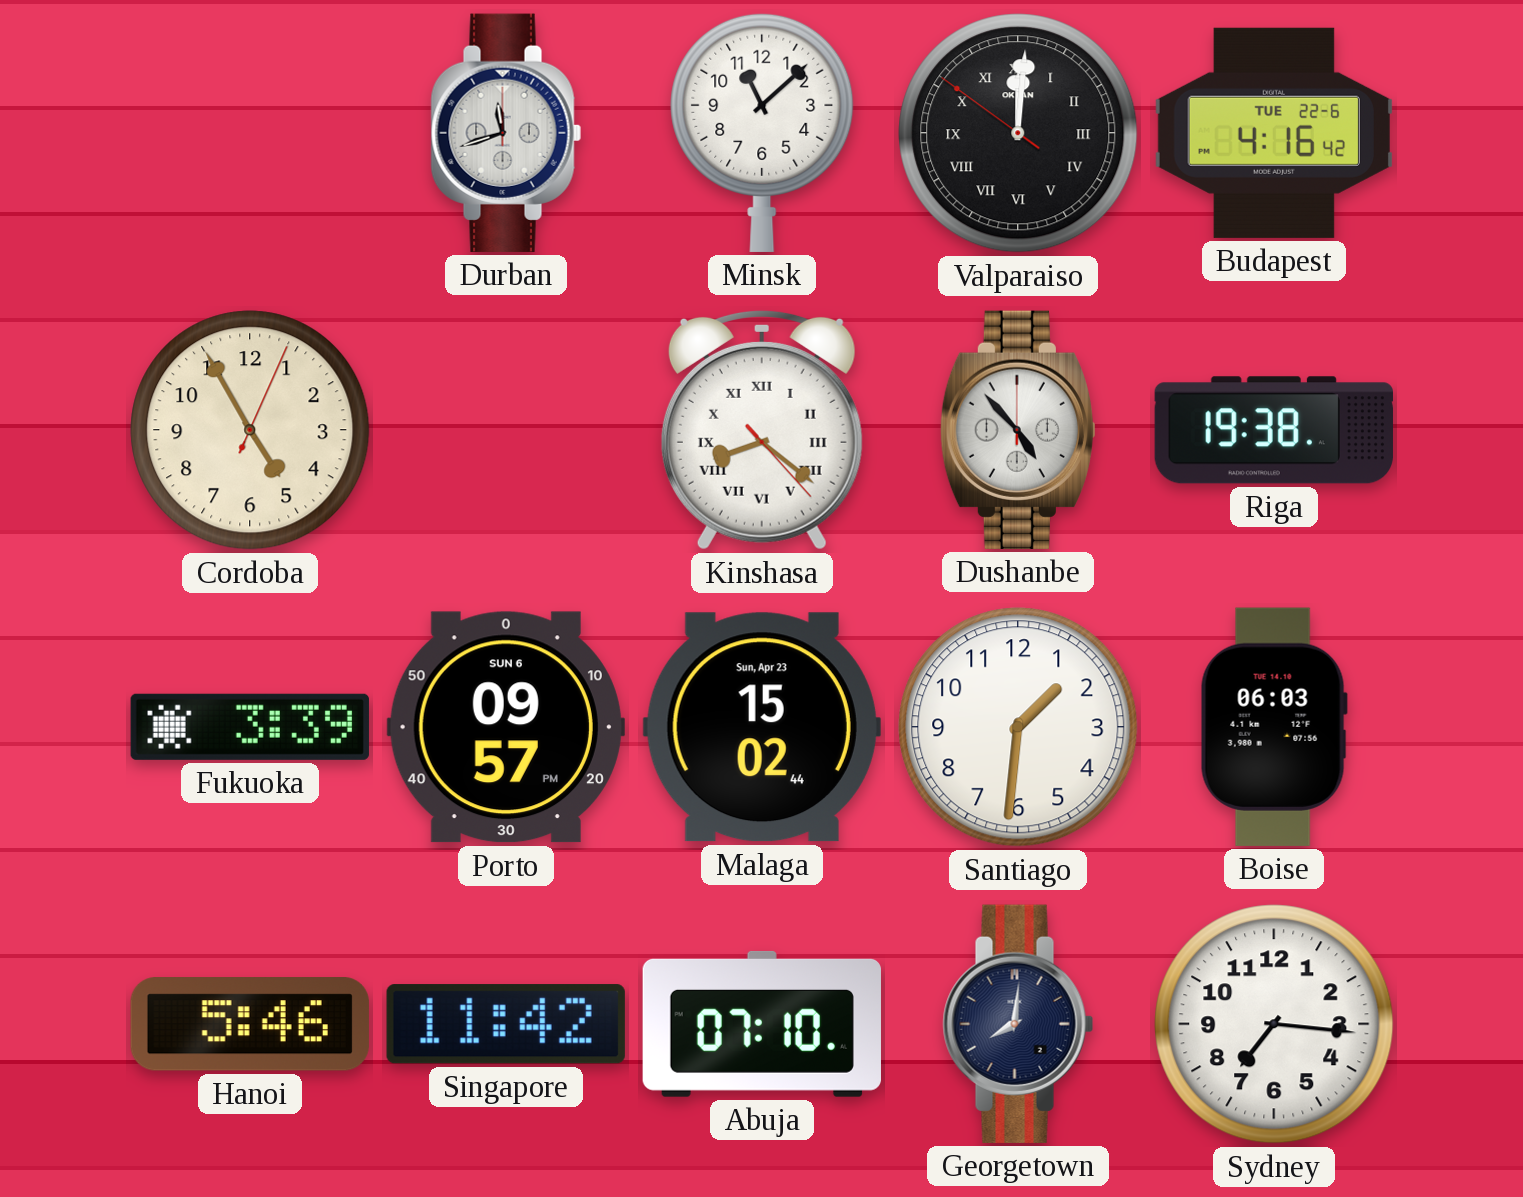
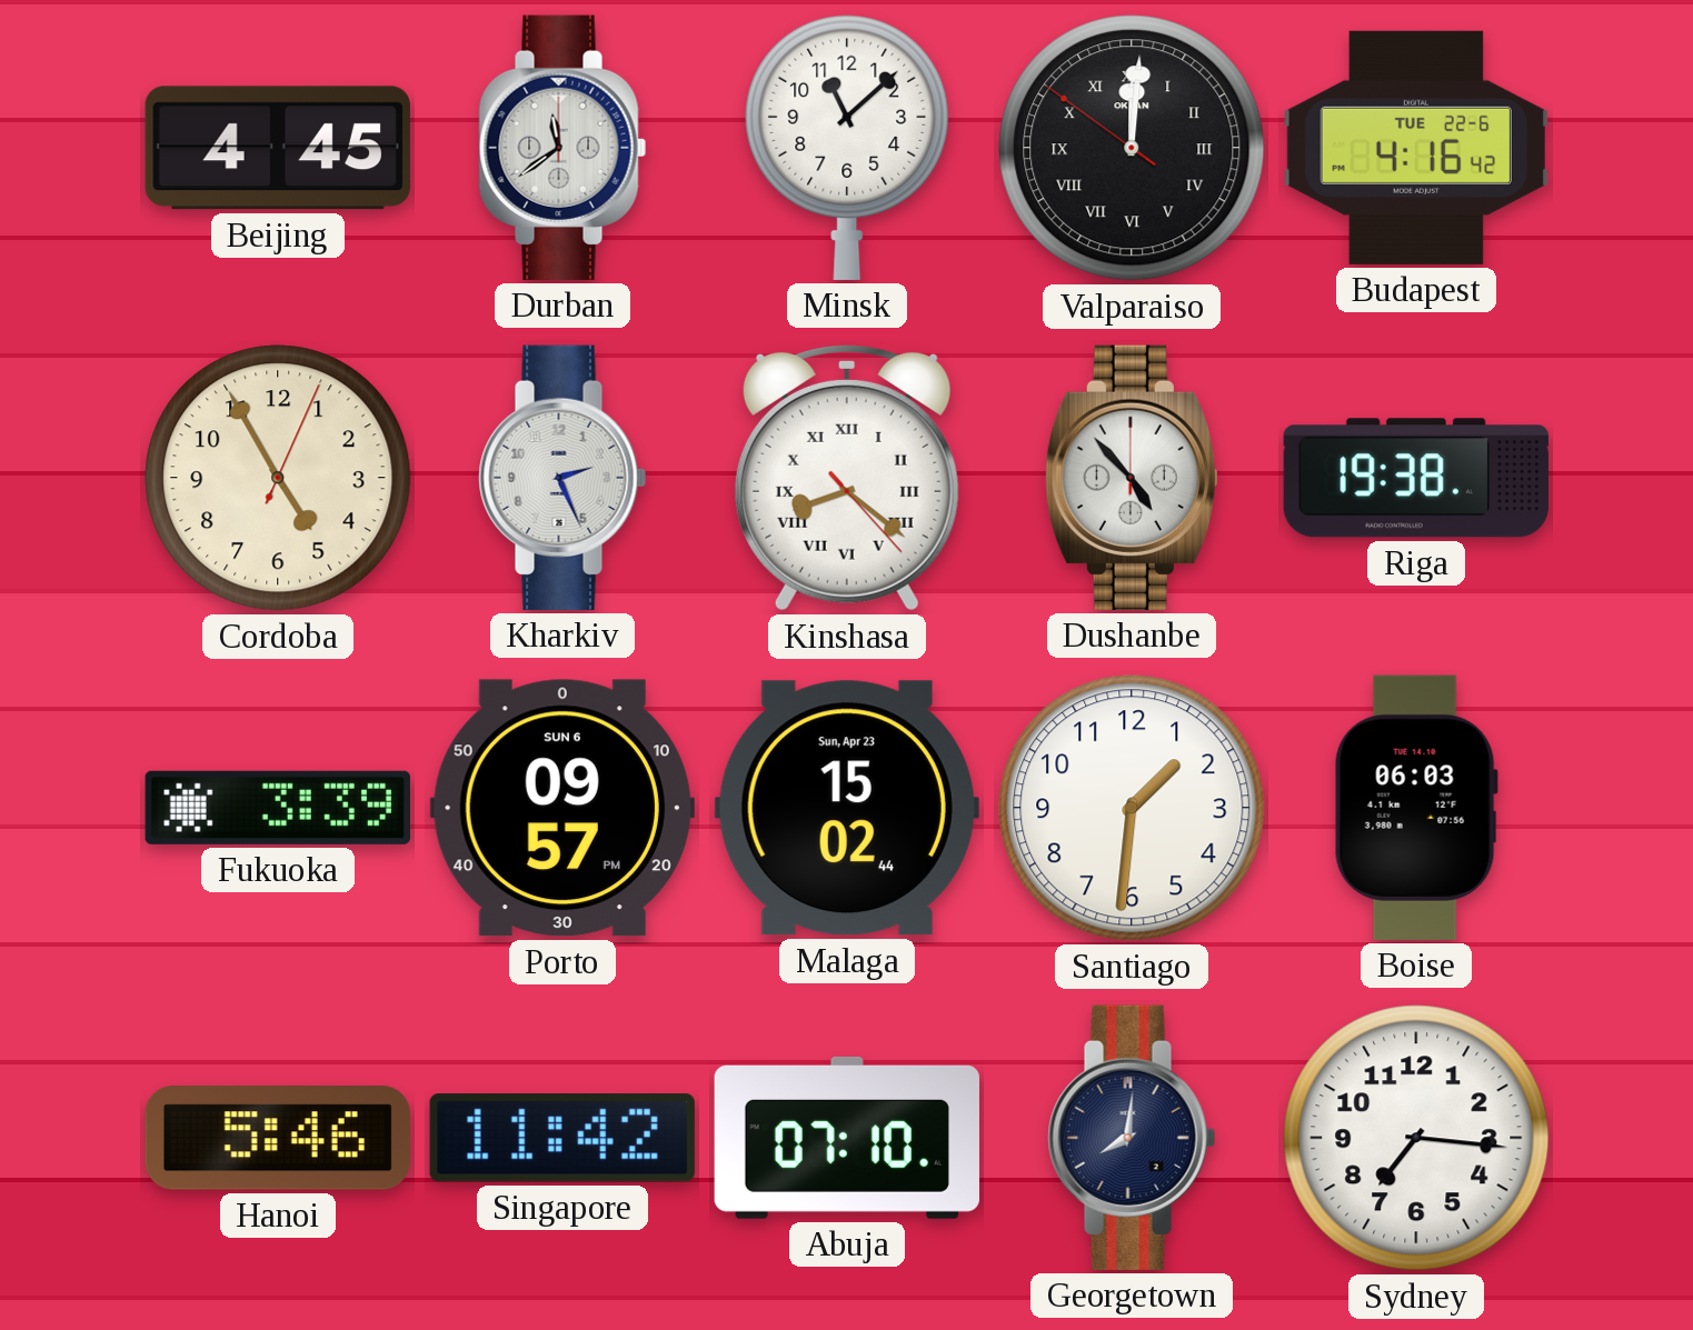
Beijing: none -> 4:45
Durban: 11:42 -> 11:39
Kharkiv: none -> 2:26
